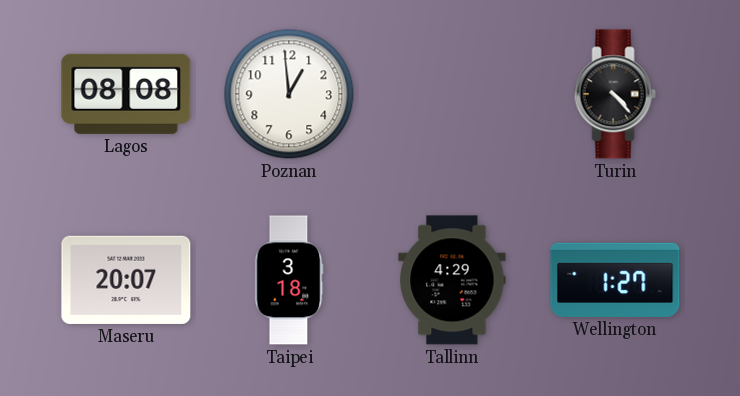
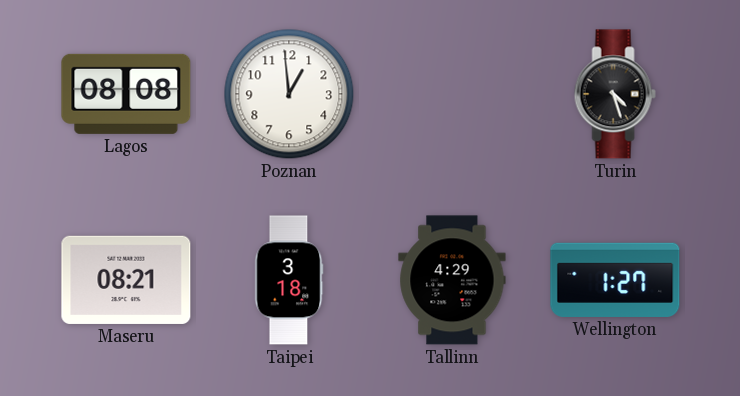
Turin: 4:23 -> 4:27
Maseru: 20:07 -> 08:21
